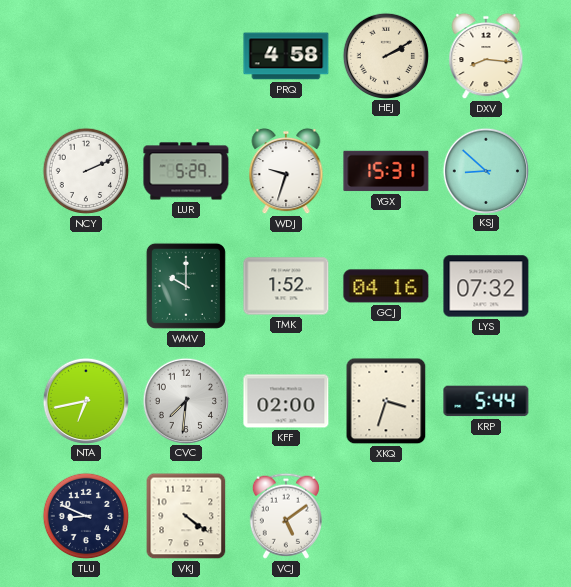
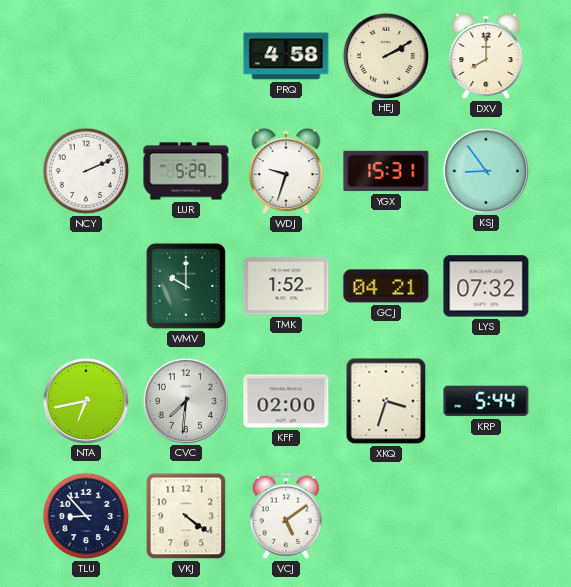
DXV: 8:16 -> 8:00
KSJ: 8:52 -> 8:54
GCJ: 04:16 -> 04:21
TLU: 8:49 -> 8:53
